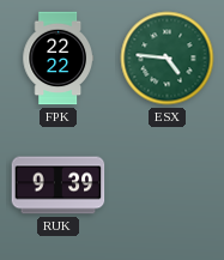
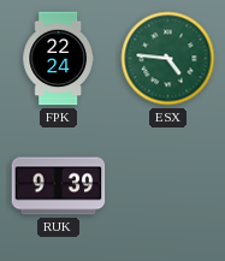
FPK: 22:22 -> 22:24
